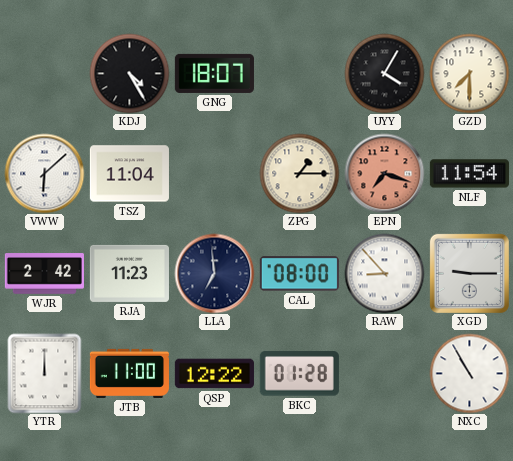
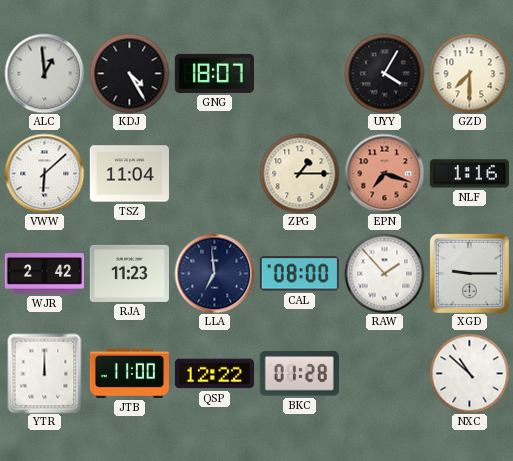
ALC: none -> 12:59
NLF: 11:54 -> 1:16
RAW: 8:53 -> 1:53
NXC: 10:55 -> 10:52
